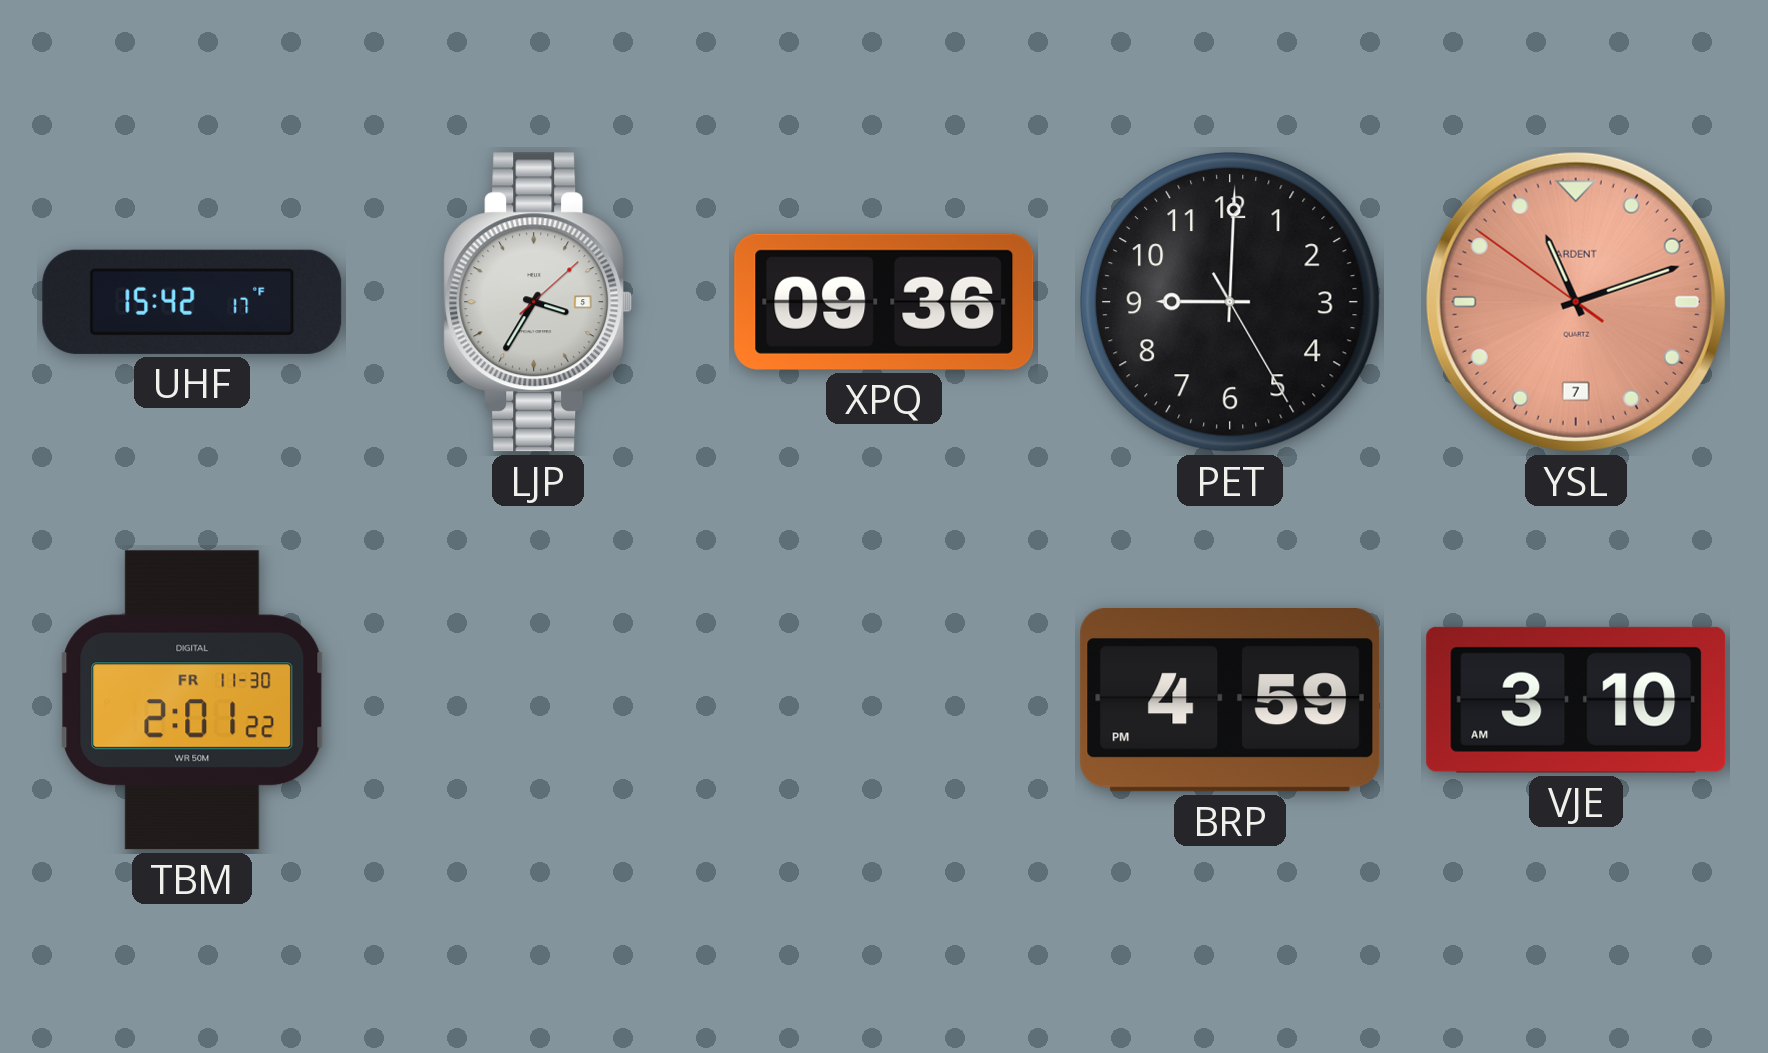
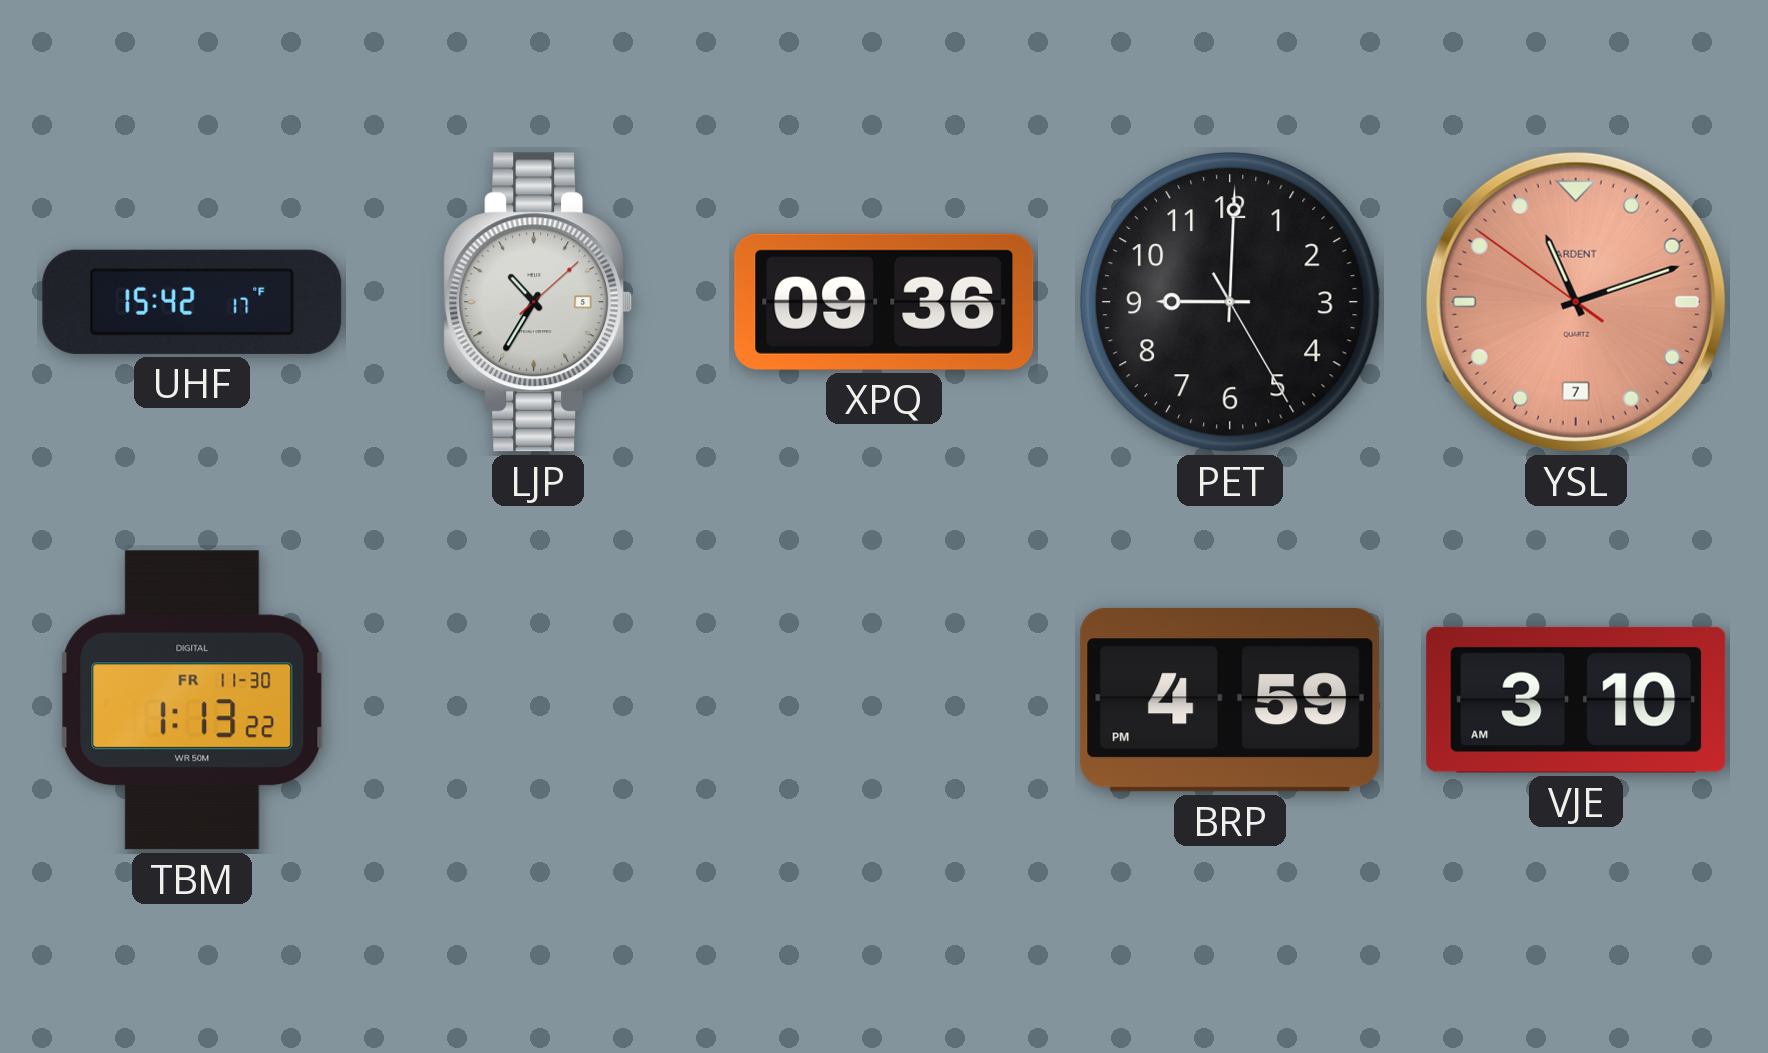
LJP: 3:35 -> 10:35
TBM: 2:01 -> 1:13
